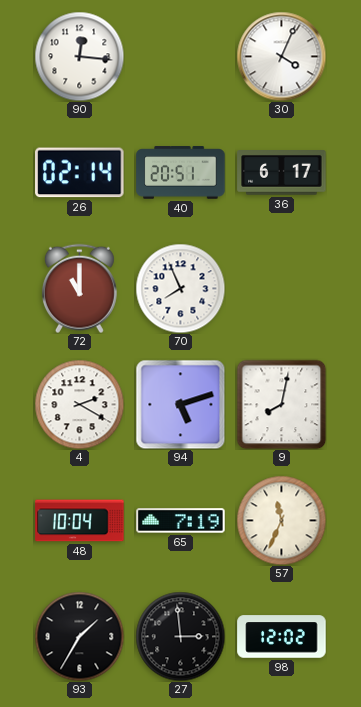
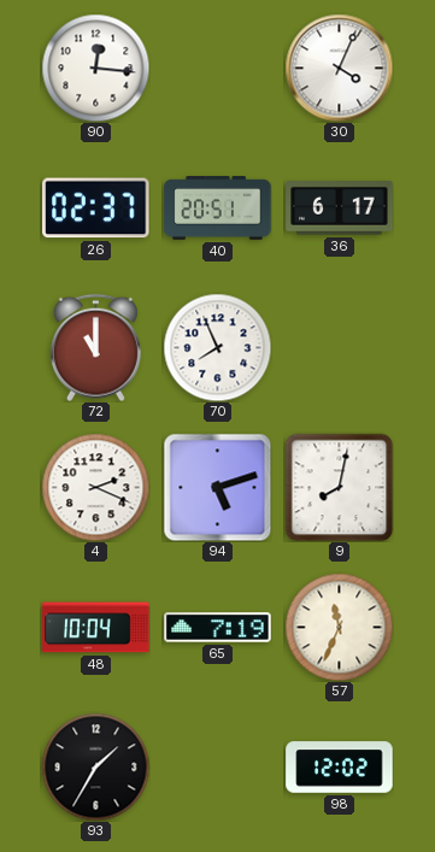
26: 02:14 -> 02:37
4: 2:20 -> 2:19
27: 2:59 -> none
